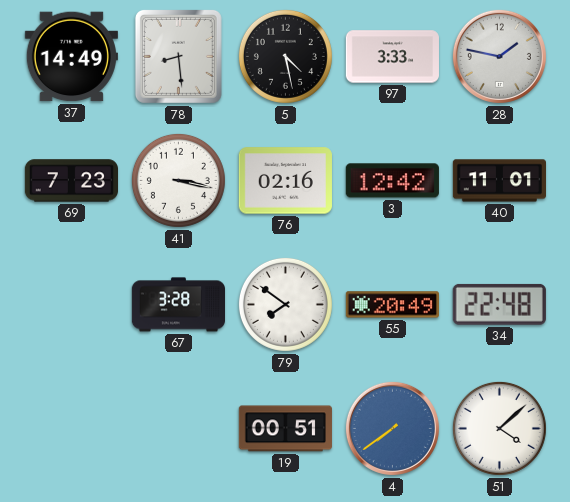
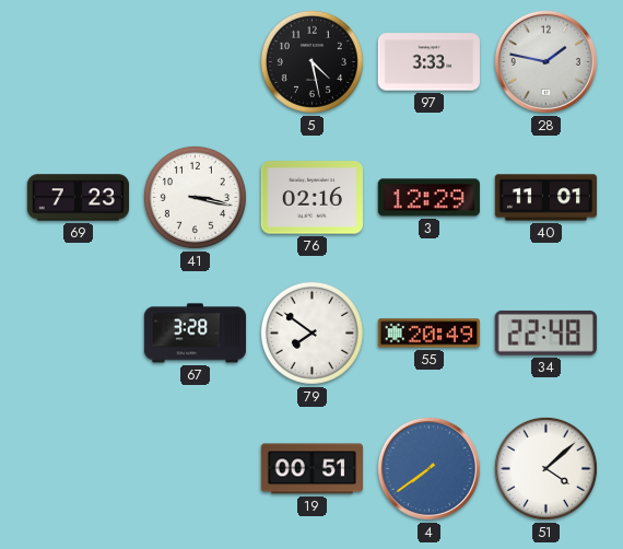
37: 14:49 -> none
78: 8:29 -> none
3: 12:42 -> 12:29
